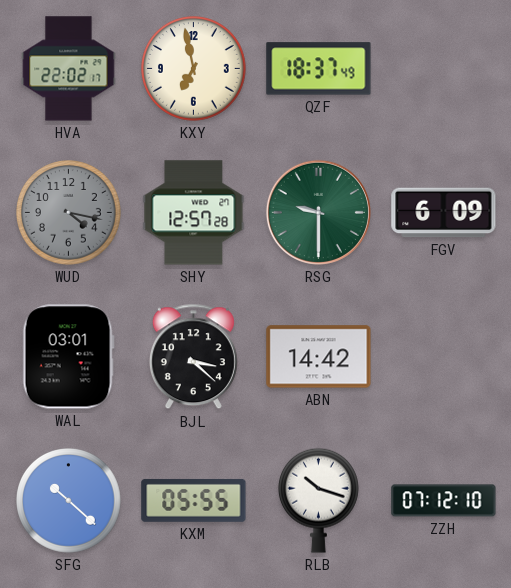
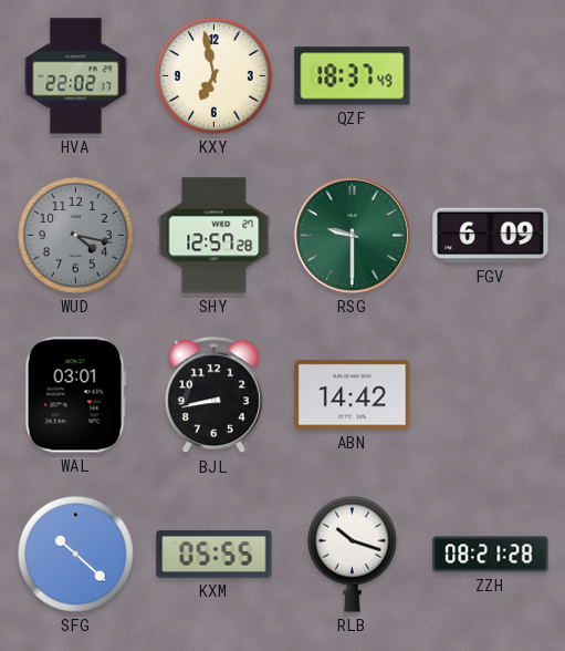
BJL: 3:22 -> 8:43
ZZH: 07:12 -> 08:21
